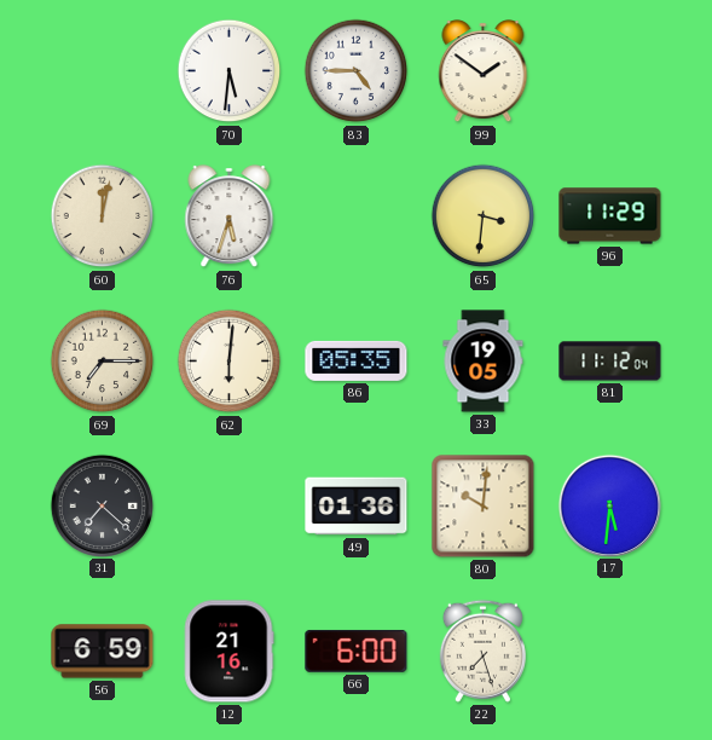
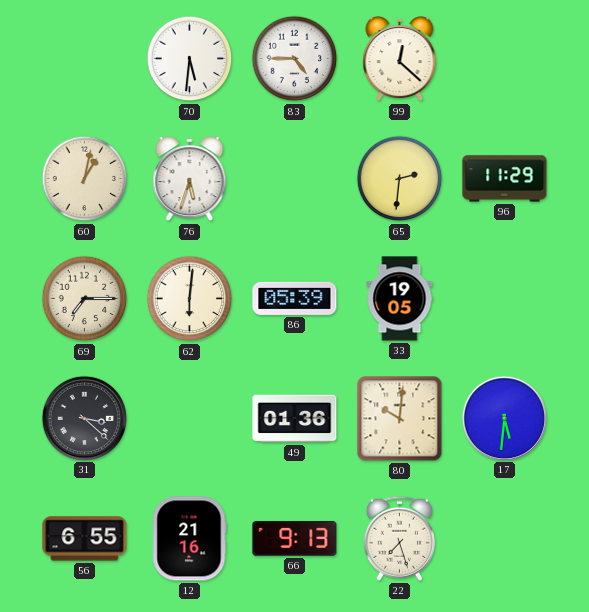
99: 1:51 -> 12:22
60: 12:02 -> 1:02
65: 3:31 -> 2:31
86: 05:35 -> 05:39
81: 11:12 -> none
31: 7:22 -> 3:22
56: 6:59 -> 6:55
66: 6:00 -> 9:13
